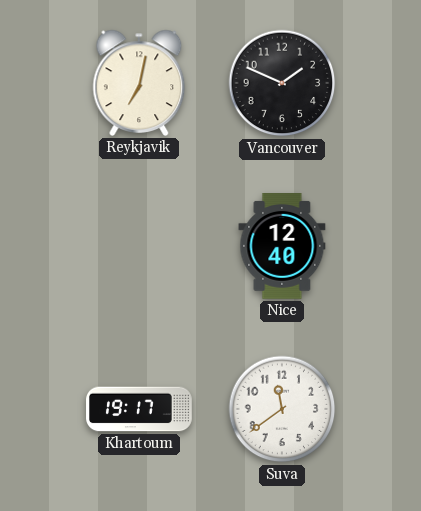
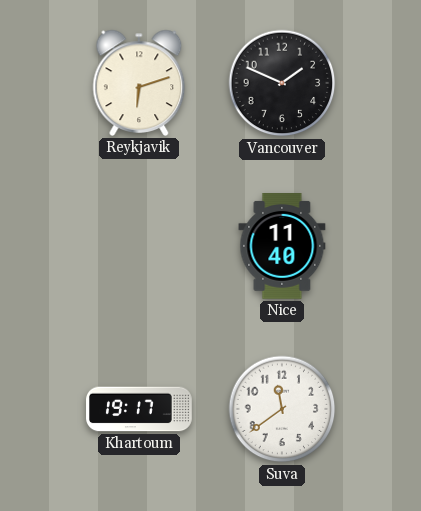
Reykjavik: 7:02 -> 6:12
Nice: 12:40 -> 11:40
